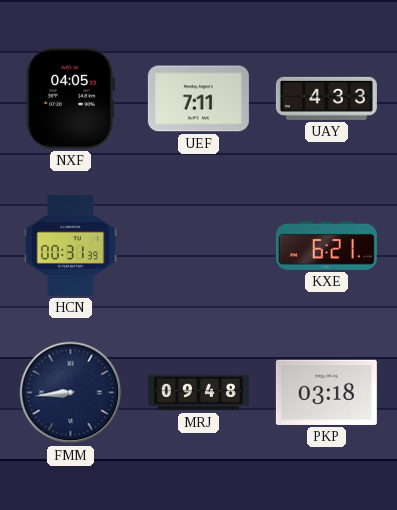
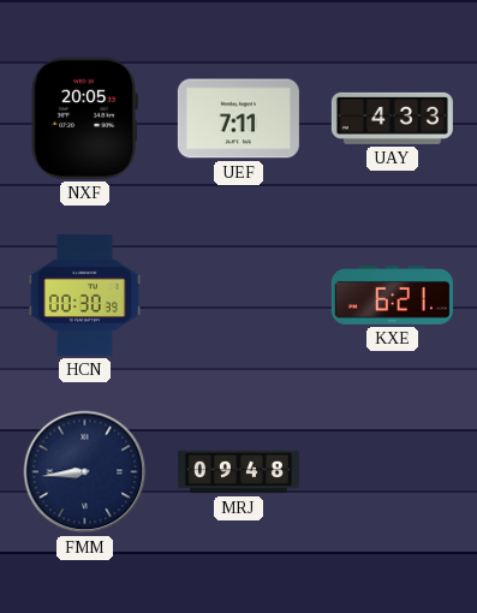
NXF: 04:05 -> 20:05
HCN: 00:31 -> 00:30
PKP: 03:18 -> none
